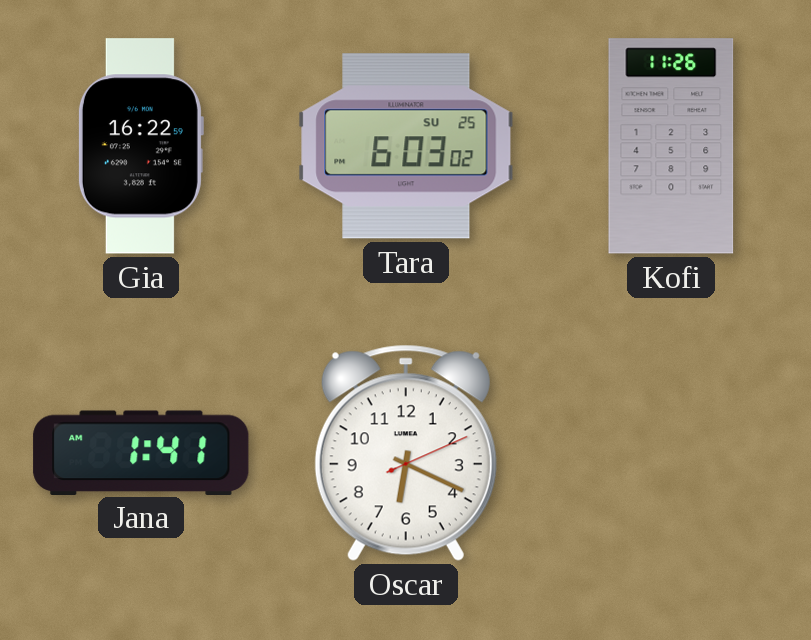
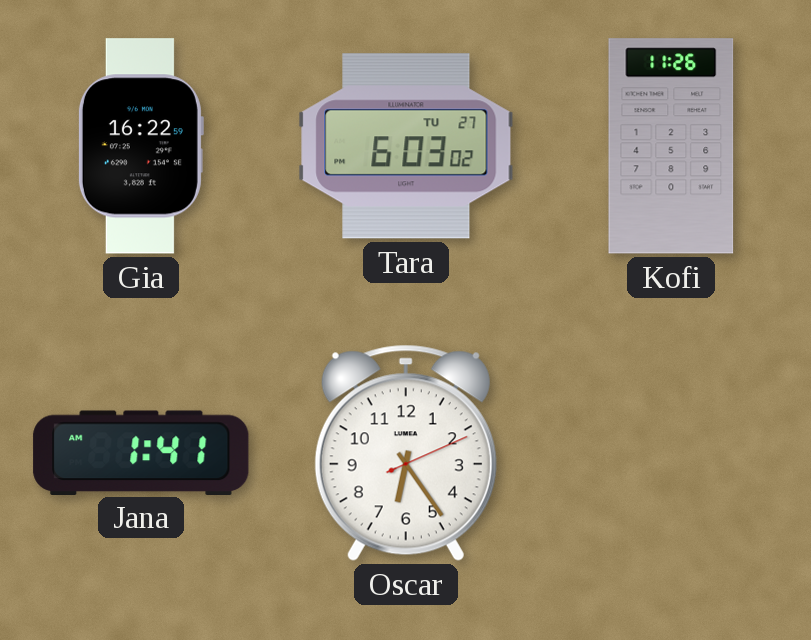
Tara date: SU 25 -> TU 27
Oscar: 6:19 -> 6:24
